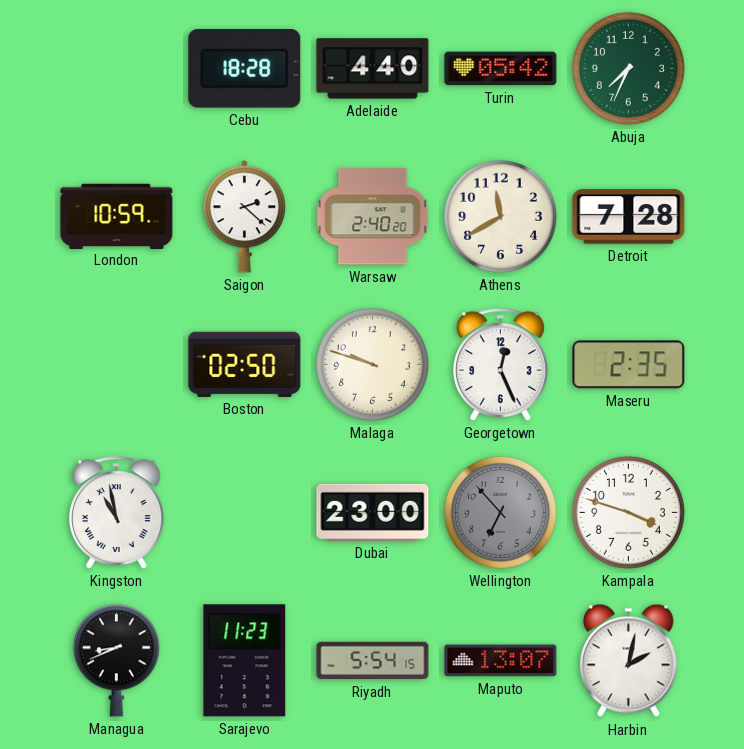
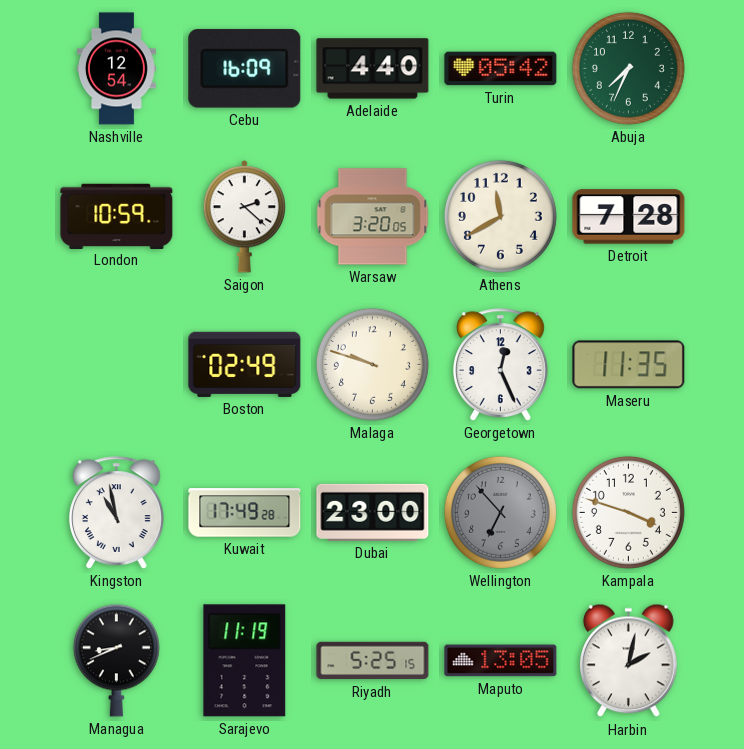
Nashville: none -> 12:54
Cebu: 18:28 -> 16:09
Warsaw: 2:40 -> 3:20
Boston: 02:50 -> 02:49
Maseru: 2:35 -> 11:35
Kuwait: none -> 17:49
Sarajevo: 11:23 -> 11:19
Riyadh: 5:54 -> 5:25
Maputo: 13:07 -> 13:05
